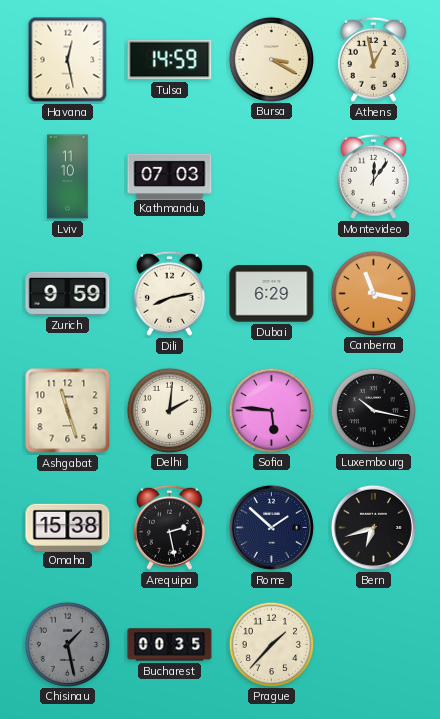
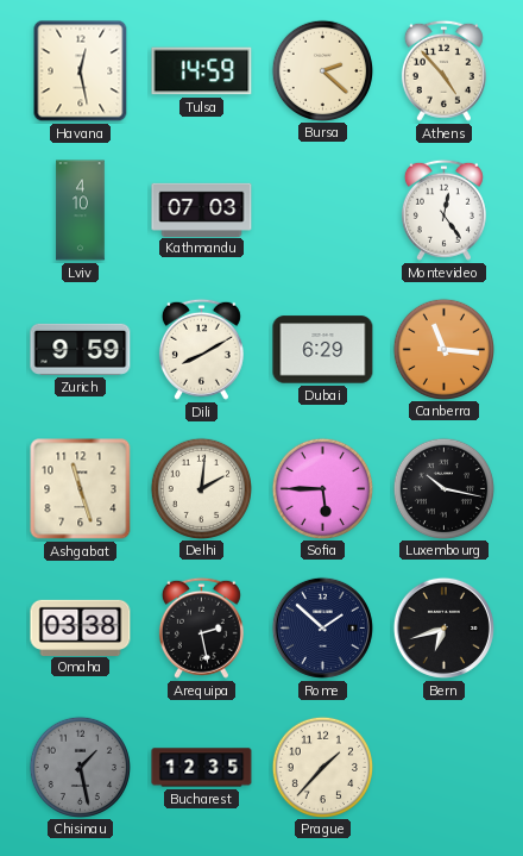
Bursa: 3:20 -> 2:22
Athens: 12:58 -> 4:53
Lviv: 11:10 -> 4:10
Montevideo: 12:06 -> 12:24
Dili: 8:13 -> 8:10
Canberra: 11:17 -> 11:16
Sofia: 5:46 -> 5:45
Omaha: 15:38 -> 03:38
Bucharest: 00:35 -> 12:35
